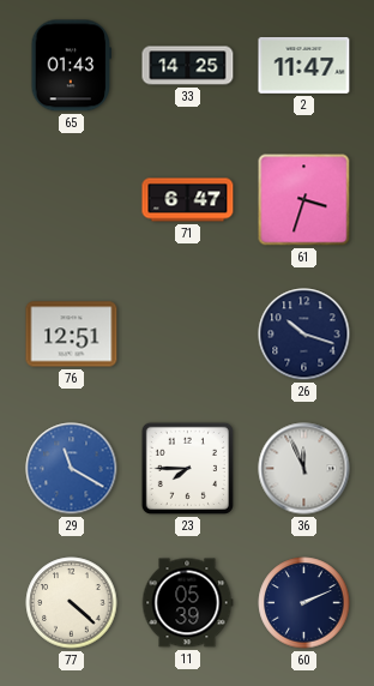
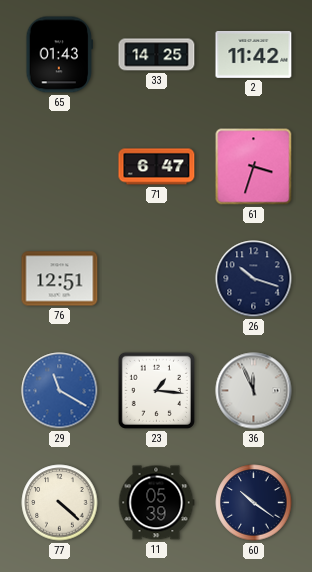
2: 11:47 -> 11:42
23: 7:45 -> 1:16
60: 2:11 -> 10:21
